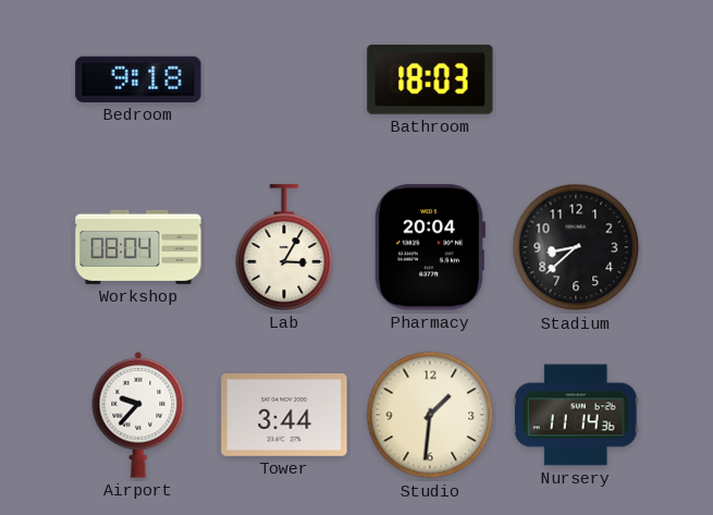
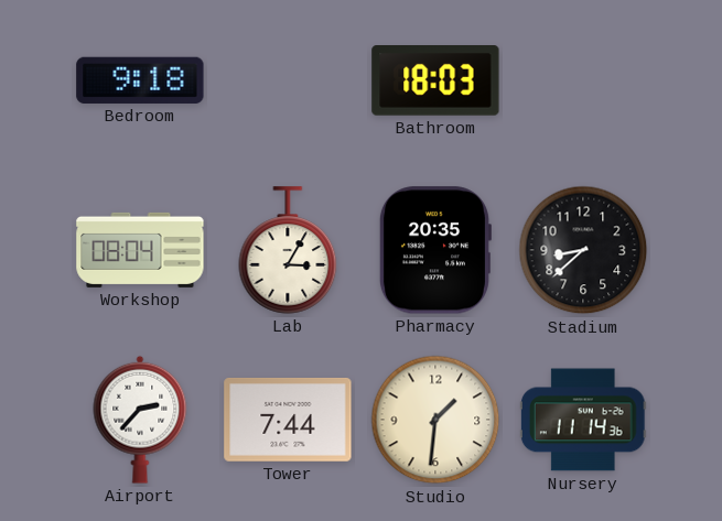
Pharmacy: 20:04 -> 20:35
Airport: 9:37 -> 2:37
Tower: 3:44 -> 7:44
